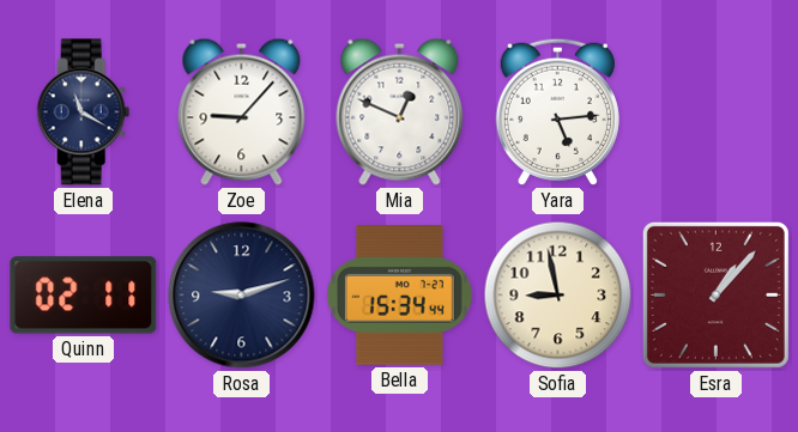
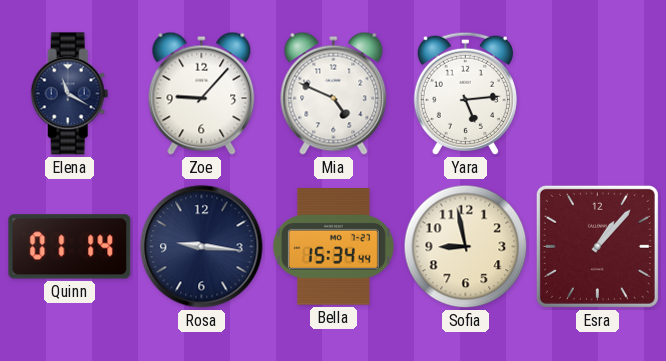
Mia: 12:49 -> 4:49
Quinn: 02:11 -> 01:14
Rosa: 9:12 -> 9:16
